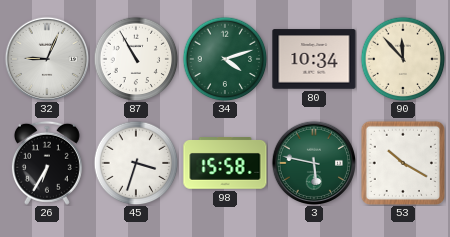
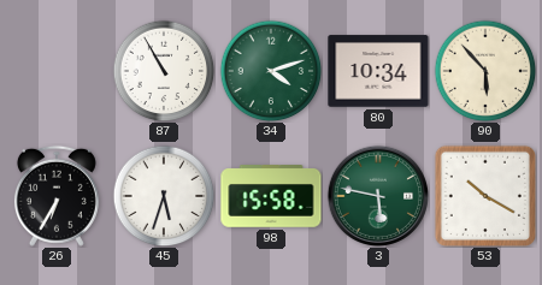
32: 9:04 -> none
90: 11:53 -> 5:53
45: 3:33 -> 5:33
